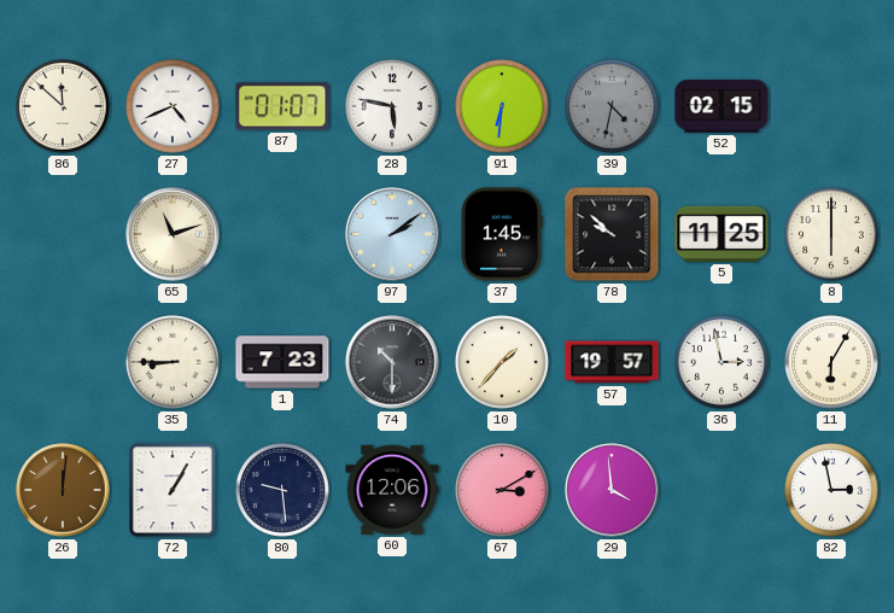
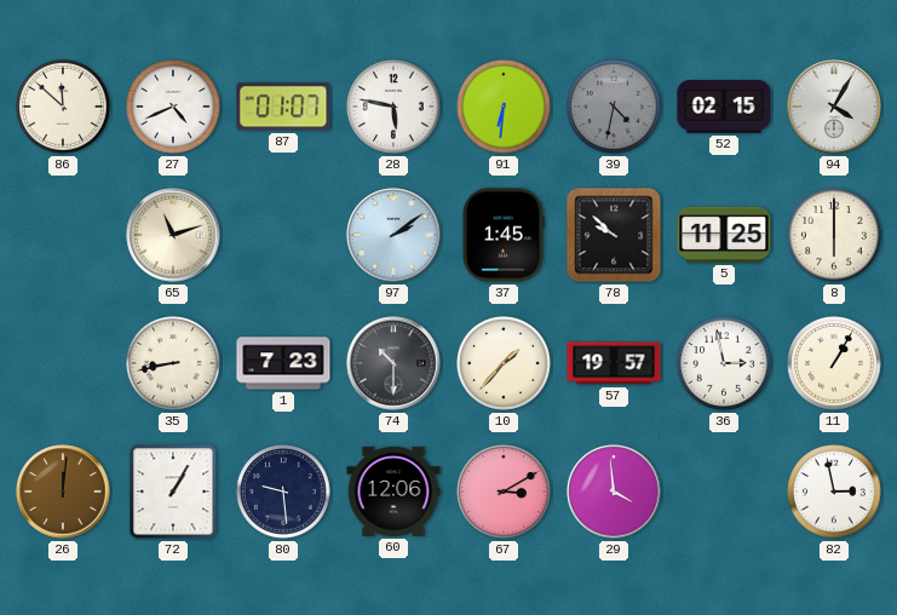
94: none -> 4:05
35: 8:45 -> 8:43
11: 6:05 -> 1:05
